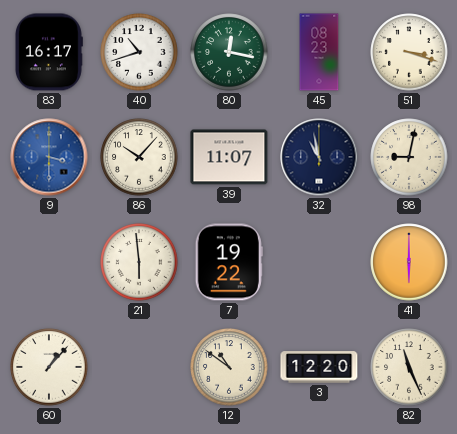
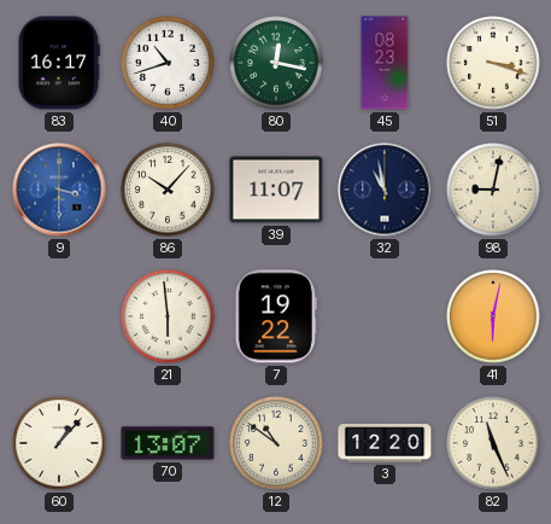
41: 6:00 -> 6:02
70: none -> 13:07
